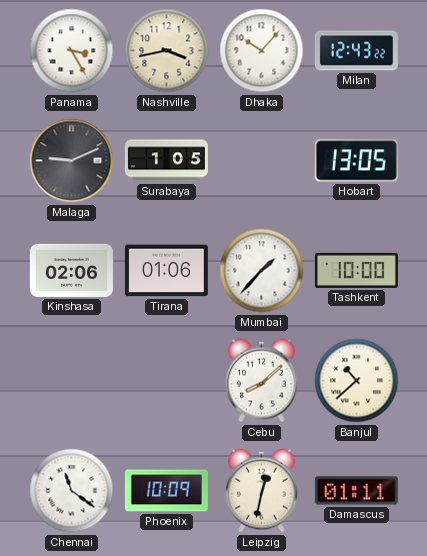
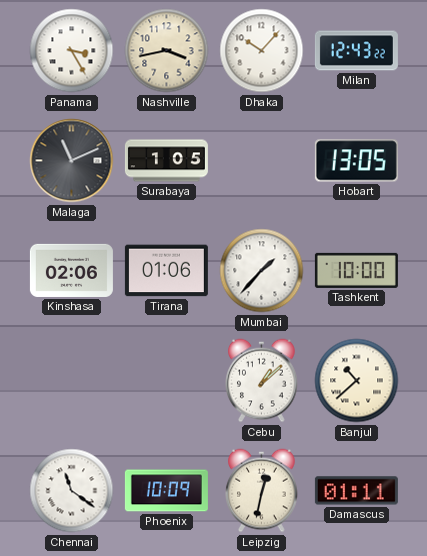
Malaga: 9:11 -> 11:11
Cebu: 8:08 -> 1:08
